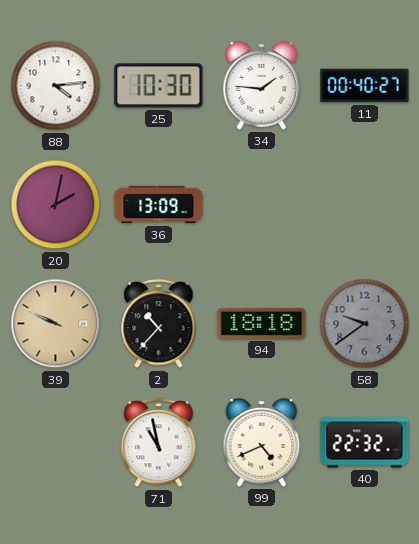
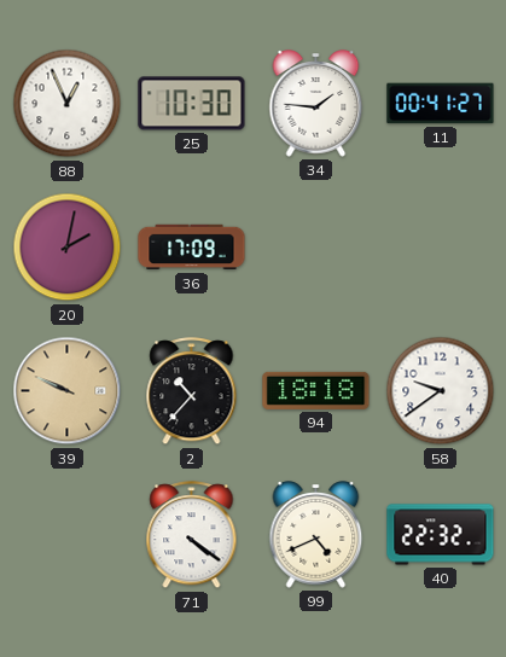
88: 4:14 -> 12:56
11: 00:40 -> 00:41
36: 13:09 -> 17:09
58 dial: grey -> white
71: 10:58 -> 4:21
